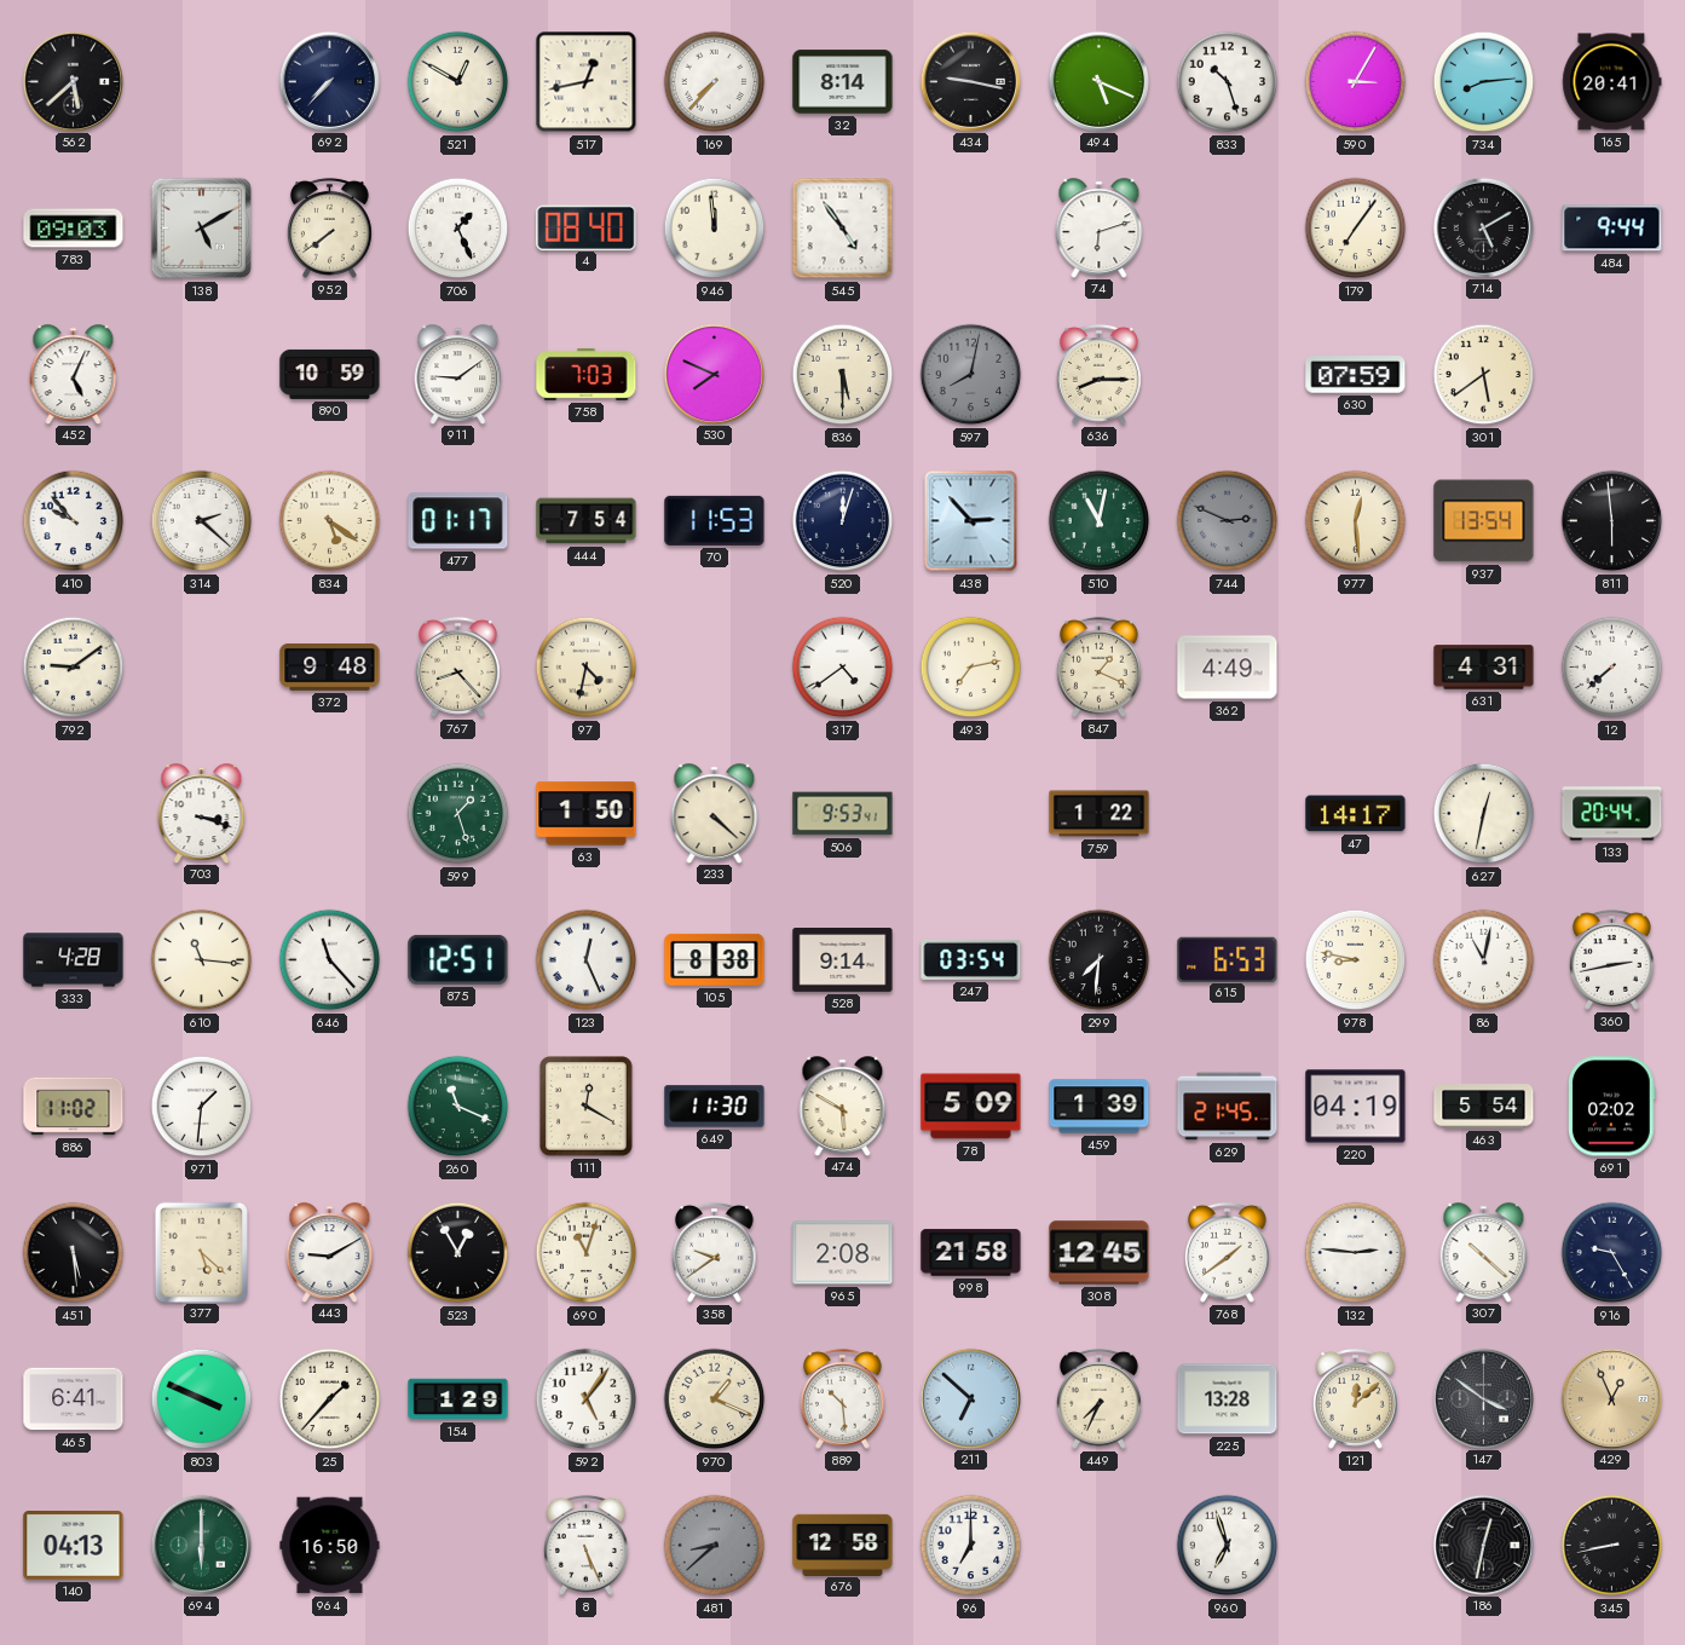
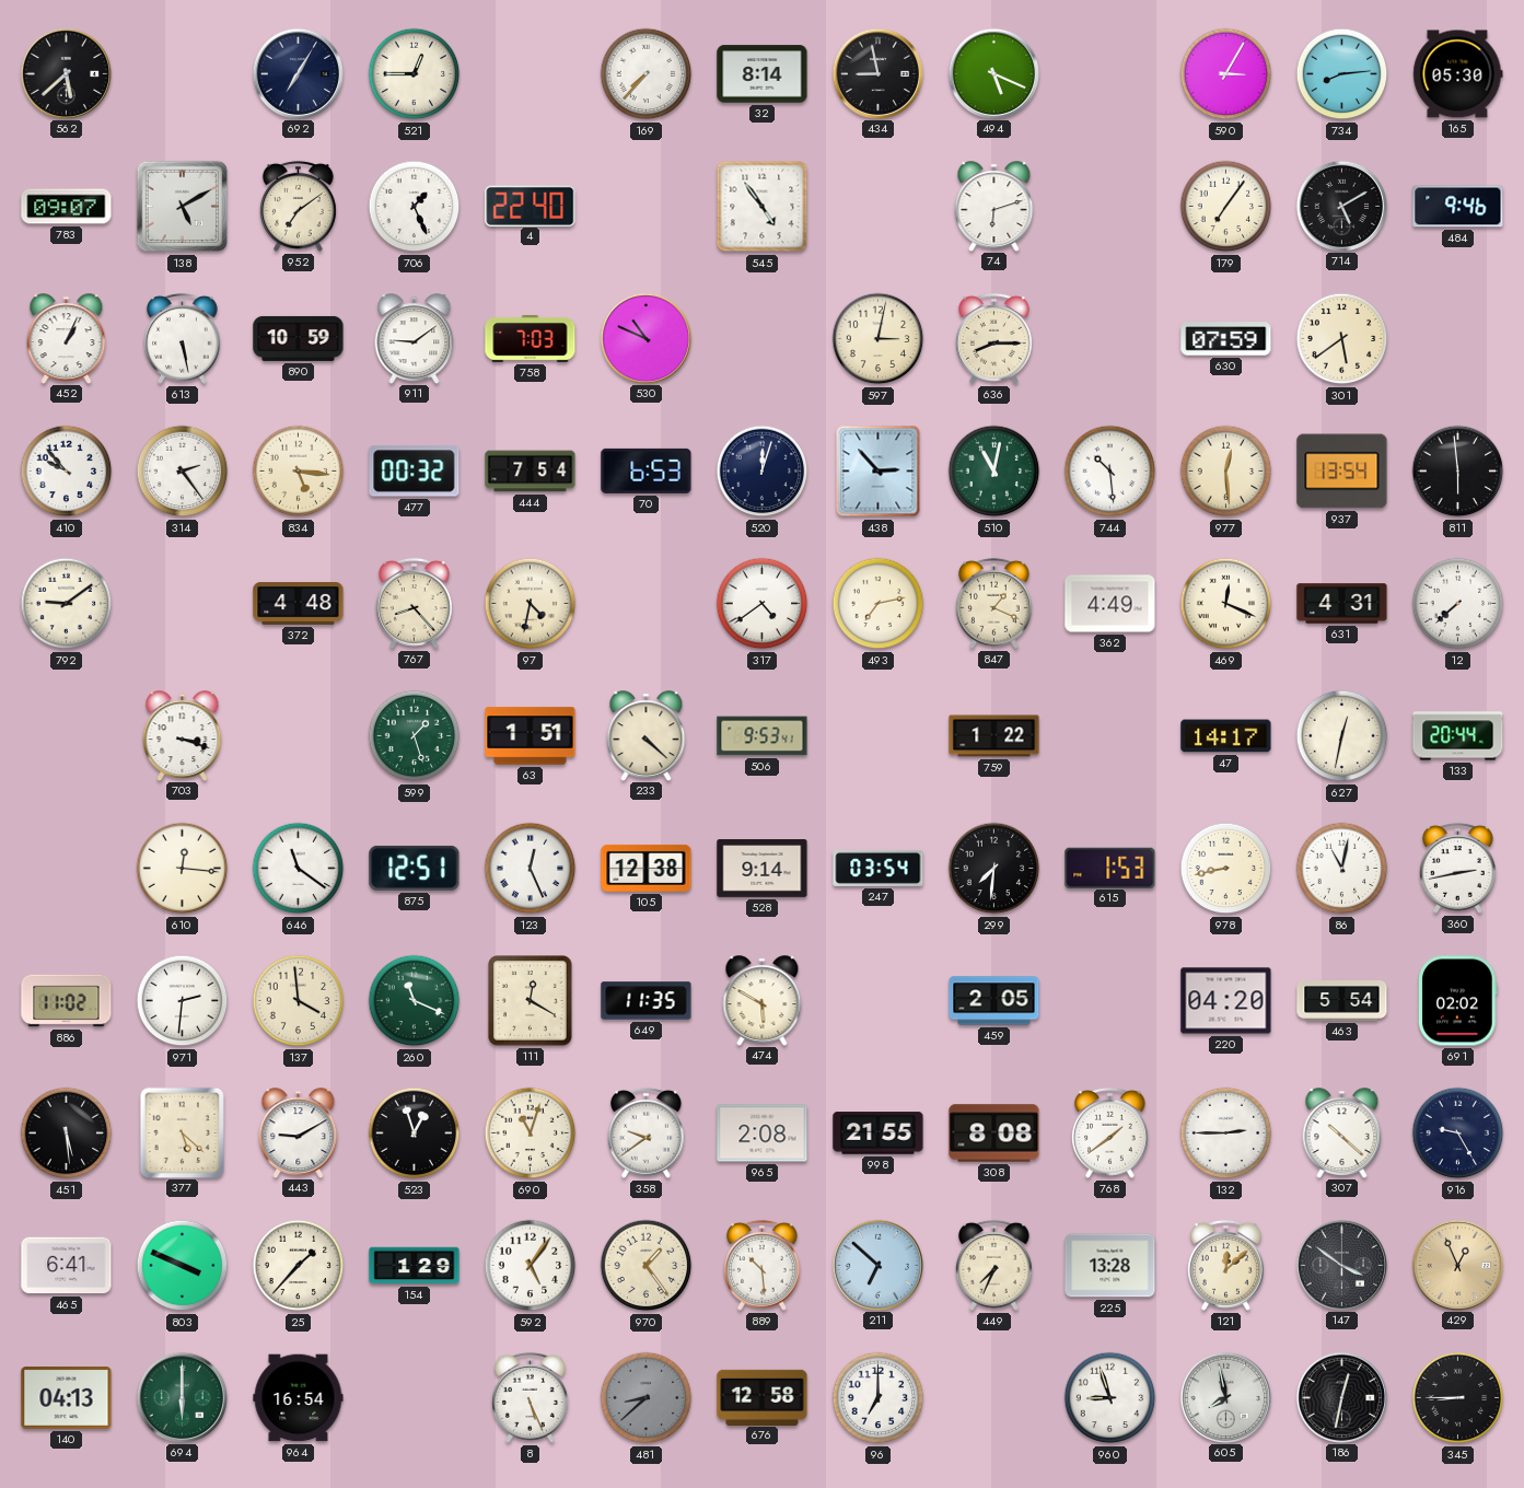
692: 7:37 -> 7:05
521: 12:50 -> 12:45
517: 12:43 -> none
434: 9:17 -> 8:58
833: 10:27 -> none
165: 20:41 -> 05:30
783: 09:03 -> 09:07
952: 7:39 -> 7:09
4: 08:40 -> 22:40
946: 11:59 -> none
484: 9:44 -> 9:46
452: 5:04 -> 1:04
613: none -> 5:28
530: 7:49 -> 10:49
836: 5:30 -> none
597: 8:02 -> 3:02
597 dial: grey -> cream
314: 2:22 -> 2:24
834: 5:21 -> 5:16
477: 01:17 -> 00:32
70: 11:53 -> 6:53
744: 2:49 -> 10:29
744 dial: grey -> white
372: 9:48 -> 4:48
469: none -> 12:19
63: 1:50 -> 1:51
333: 4:28 -> none
610: 11:16 -> 12:16
646: 11:23 -> 11:21
105: 8:38 -> 12:38
615: 6:53 -> 1:53
978: 8:47 -> 8:43
971: 1:31 -> 2:31
137: none -> 3:59
649: 11:30 -> 11:35
78: 5:09 -> none
459: 1:39 -> 2:05
629: 21:45 -> none
220: 04:19 -> 04:20
523: 12:55 -> 12:57
998: 21:58 -> 21:55
308: 12:45 -> 8:08
132: 2:46 -> 2:45
970: 1:19 -> 1:24
964: 16:50 -> 16:54
960: 6:57 -> 8:57
605: none -> 7:58
345: 8:43 -> 8:45
